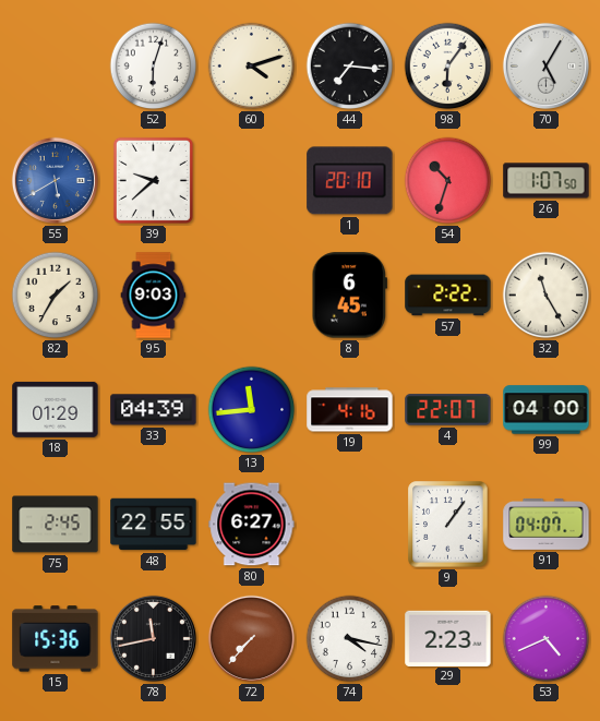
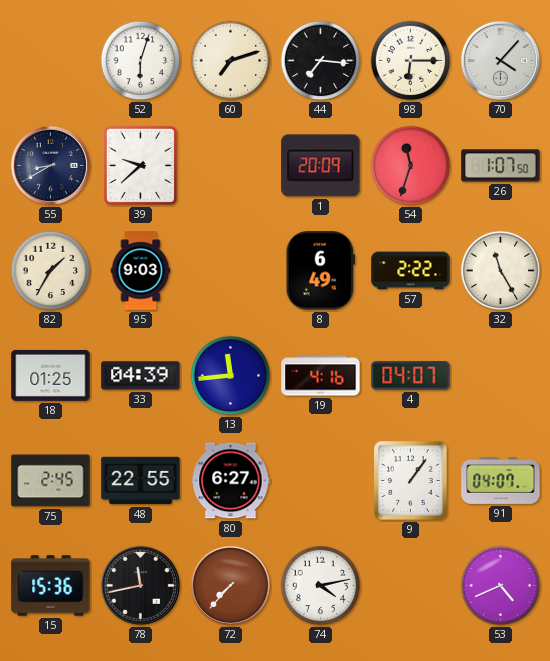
60: 4:12 -> 7:12
98: 6:06 -> 6:15
70: 5:05 -> 4:07
55: 5:40 -> 8:40
55 dial: blue -> navy
1: 20:10 -> 20:09
54: 10:33 -> 11:33
8: 6:45 -> 6:49
18: 01:29 -> 01:25
4: 22:07 -> 04:07
99: 04:00 -> none
74: 4:17 -> 4:13
29: 2:23 -> none
